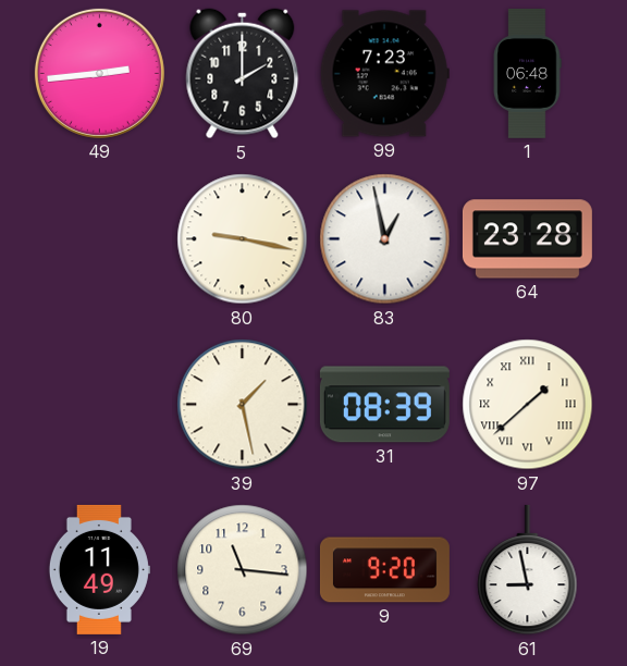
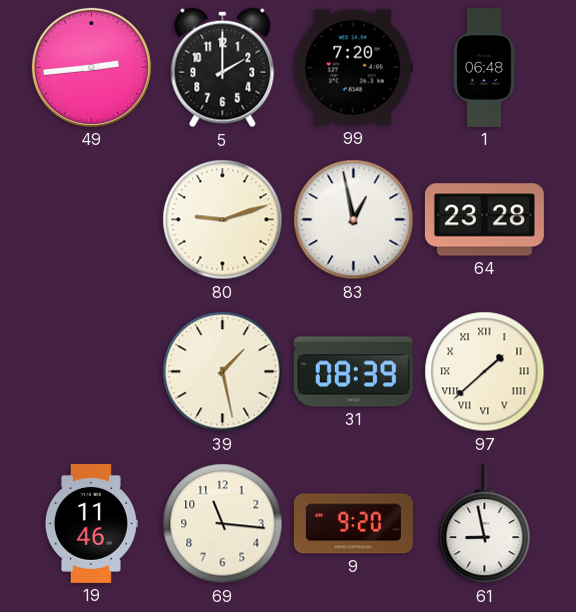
99: 7:23 -> 7:20
80: 9:17 -> 9:12
19: 11:49 -> 11:46
